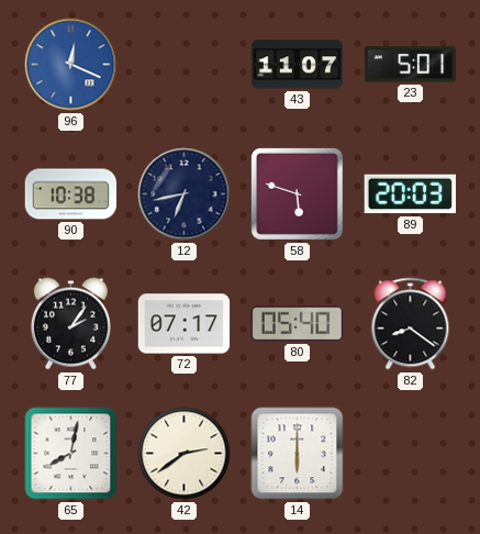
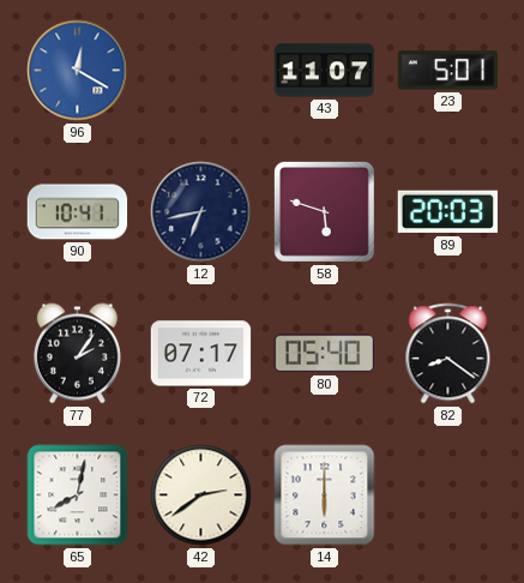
96: 12:19 -> 12:20
90: 10:38 -> 10:41
